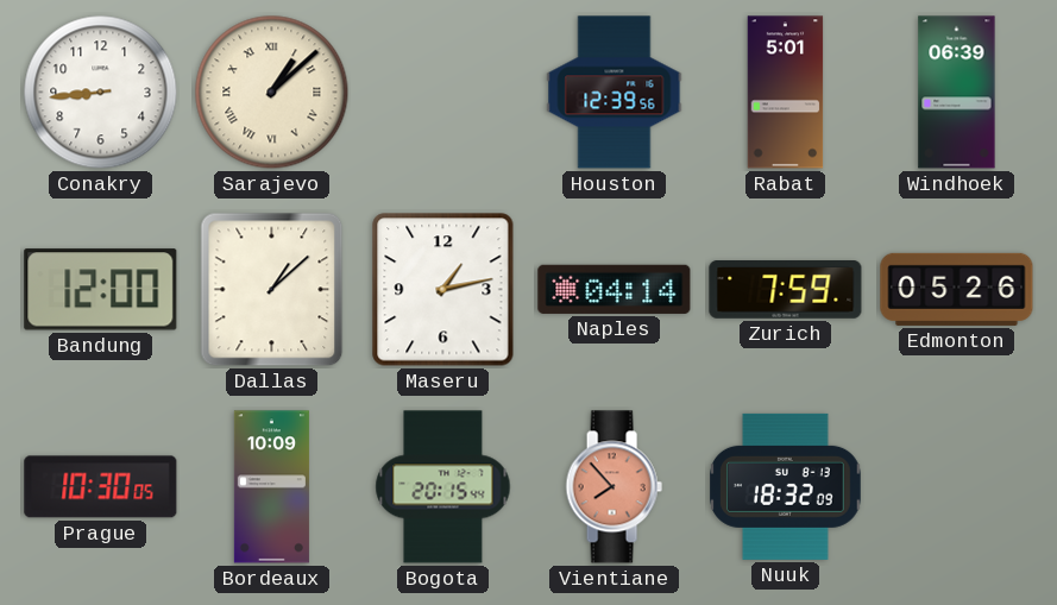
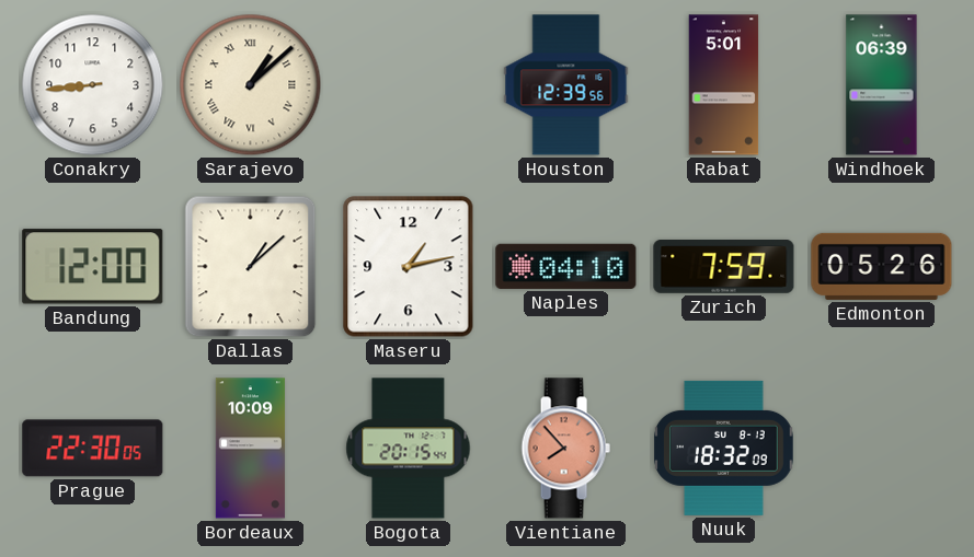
Naples: 04:14 -> 04:10
Prague: 10:30 -> 22:30
